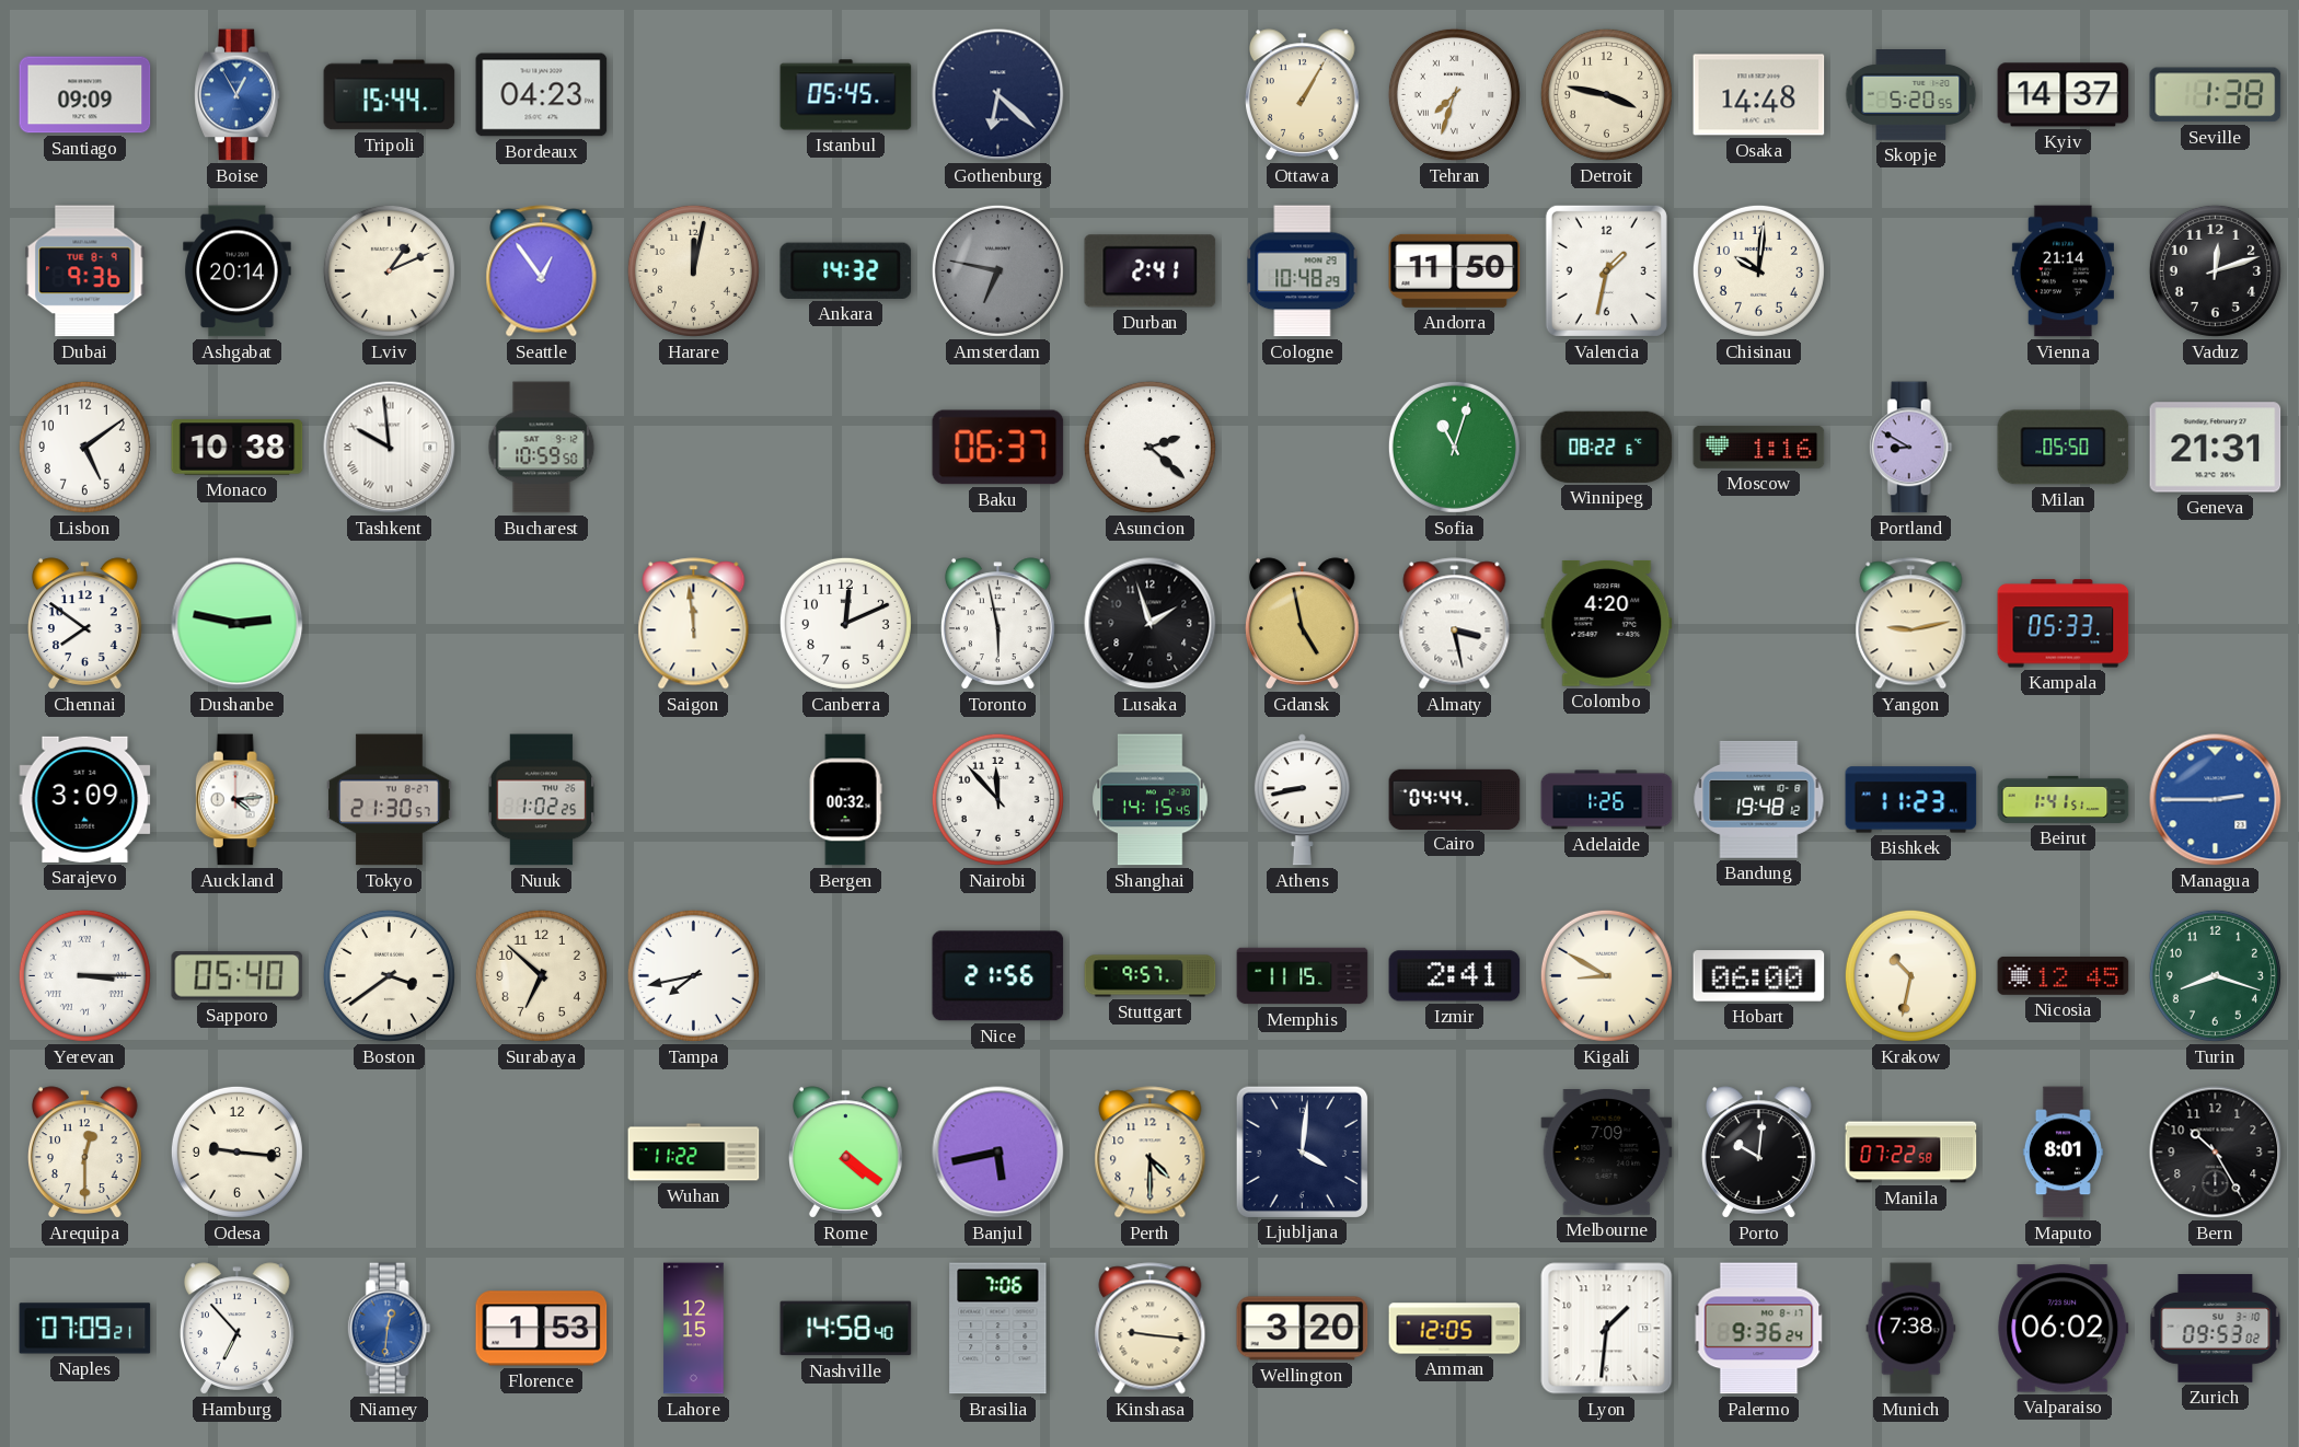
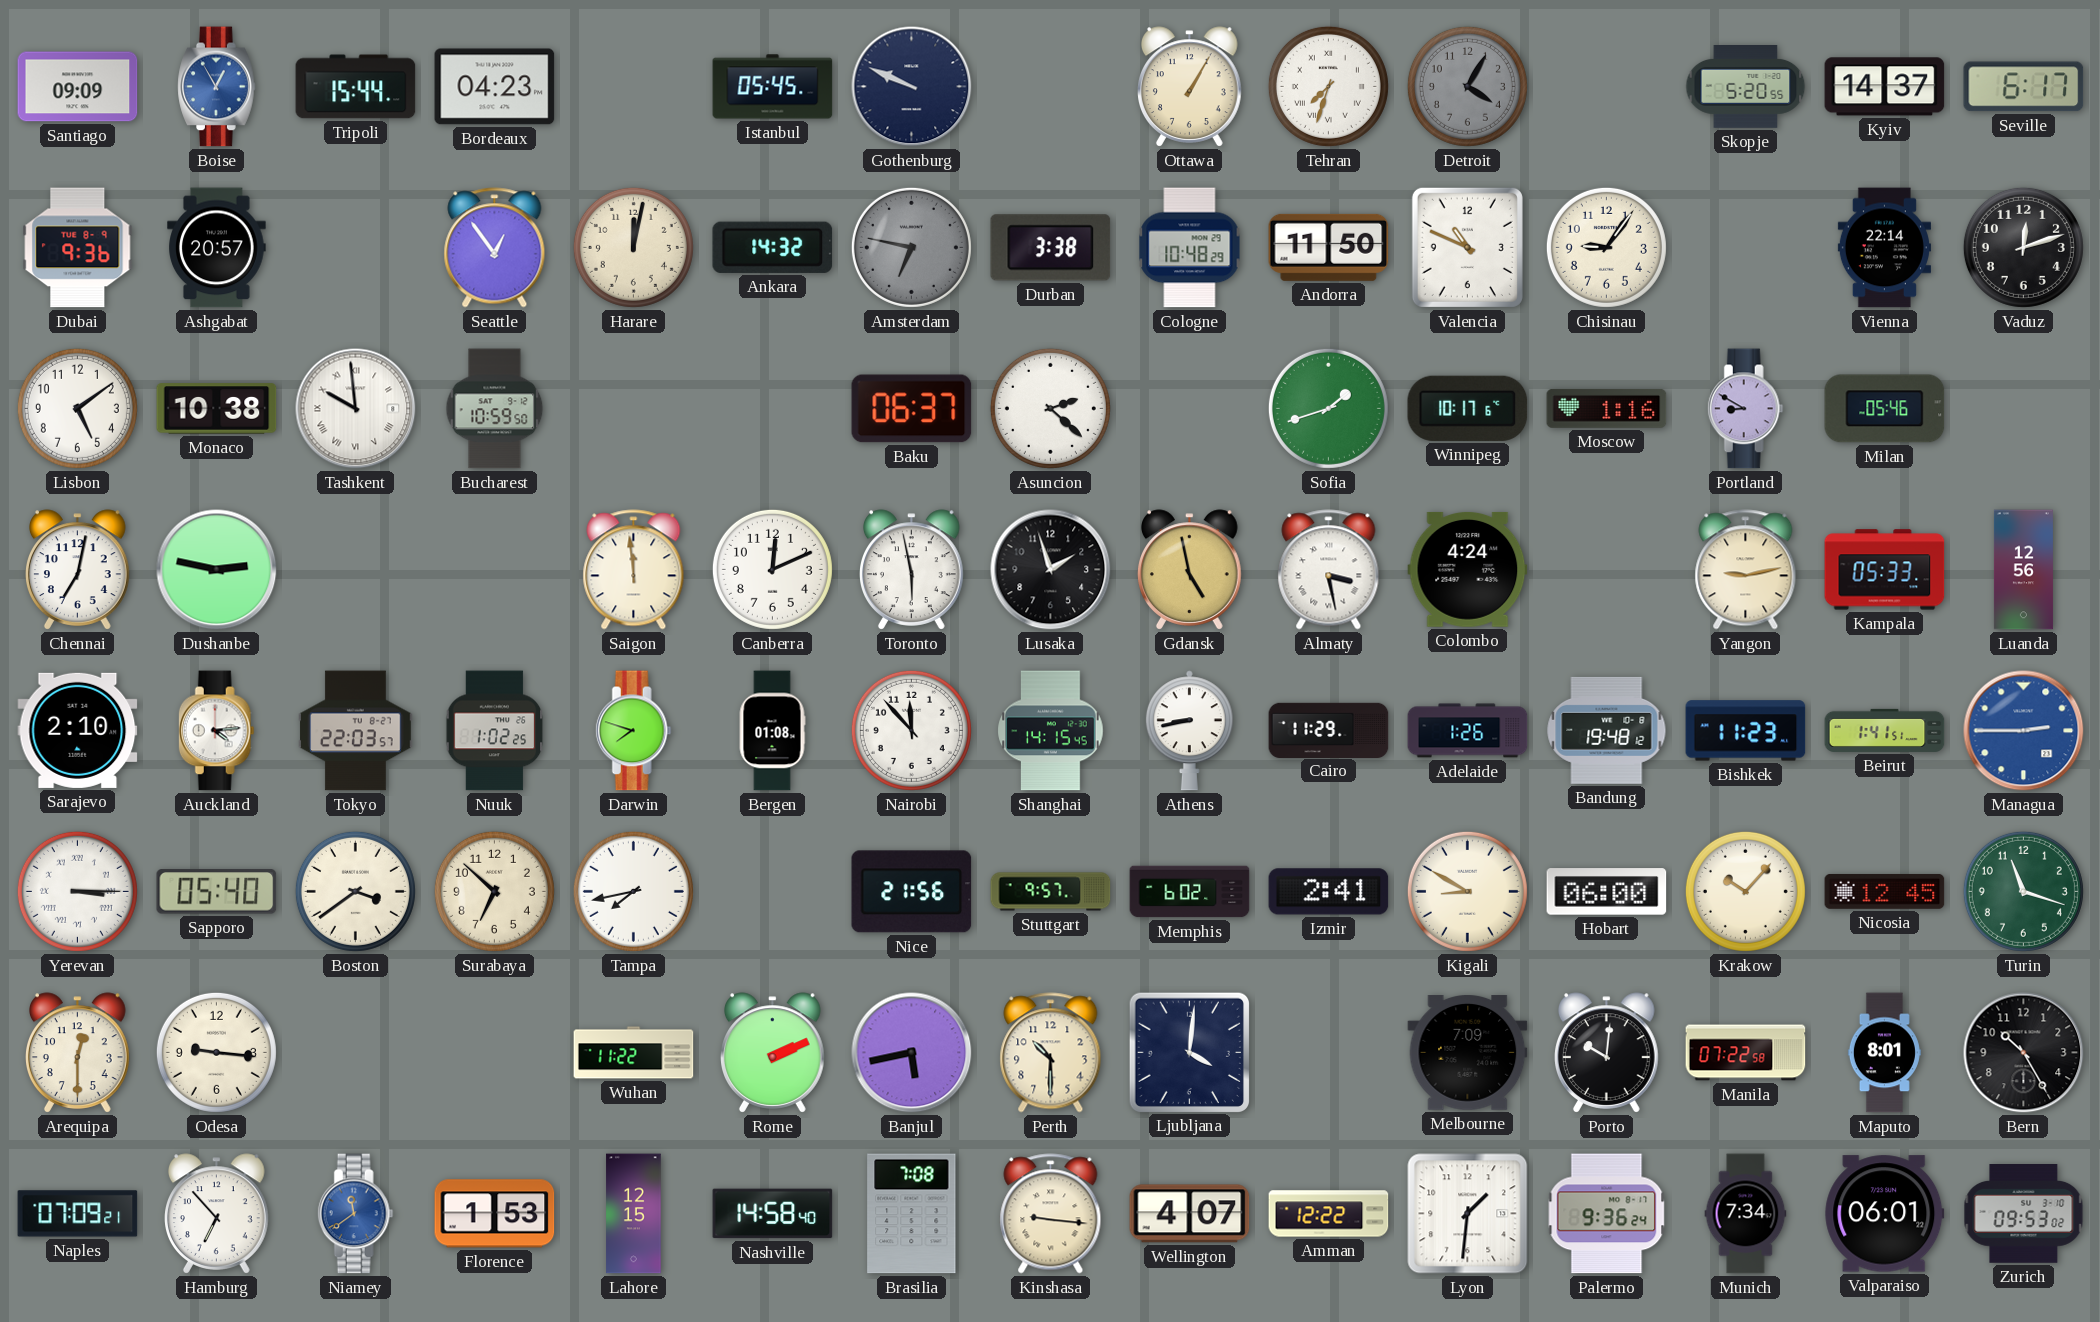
Gothenburg: 6:22 -> 9:49
Detroit: 3:47 -> 4:05
Detroit dial: cream -> grey
Osaka: 14:48 -> none
Seville: 1:38 -> 6:17
Ashgabat: 20:14 -> 20:57
Lviv: 1:11 -> none
Durban: 2:41 -> 3:38
Valencia: 1:32 -> 10:49
Chisinau: 10:01 -> 9:06
Vienna: 21:14 -> 22:14
Sofia: 11:03 -> 1:42
Winnipeg: 08:22 -> 10:17
Milan: 05:50 -> 05:46
Geneva: 21:31 -> none
Chennai: 7:51 -> 7:02
Colombo: 4:20 -> 4:24
Luanda: none -> 12:56
Sarajevo: 3:09 -> 2:10
Tokyo: 21:30 -> 22:03
Darwin: none -> 7:48
Bergen: 00:32 -> 01:08
Cairo: 04:44 -> 11:29
Memphis: 11:15 -> 6:02
Krakow: 10:32 -> 10:07
Turin: 8:18 -> 11:18
Rome: 4:21 -> 2:11
Perth: 4:30 -> 10:30
Niamey: 12:31 -> 11:39
Brasilia: 7:06 -> 7:08
Wellington: 3:20 -> 4:07
Amman: 12:05 -> 12:22
Munich: 7:38 -> 7:34
Valparaiso: 06:02 -> 06:01
